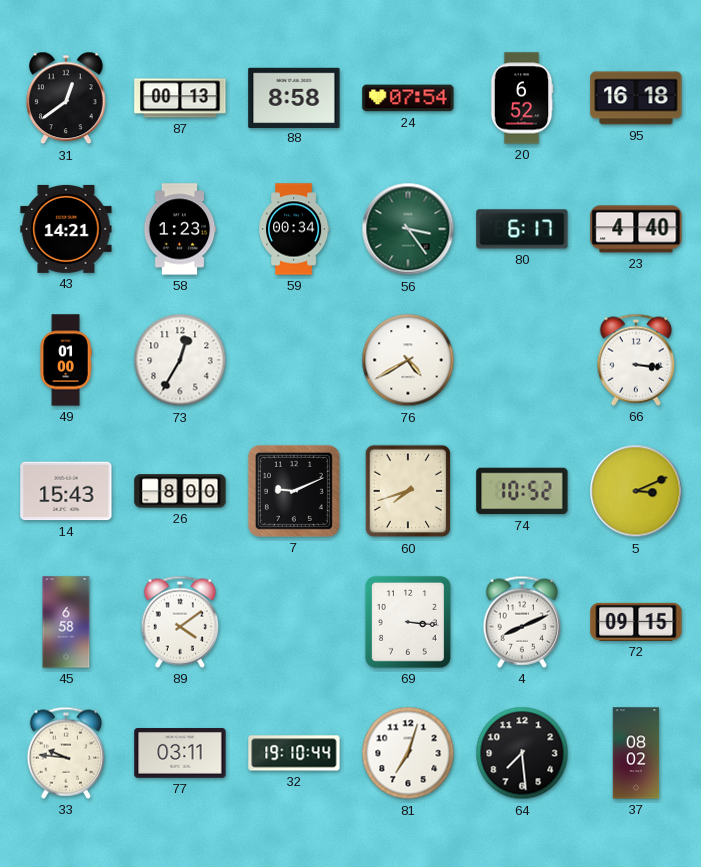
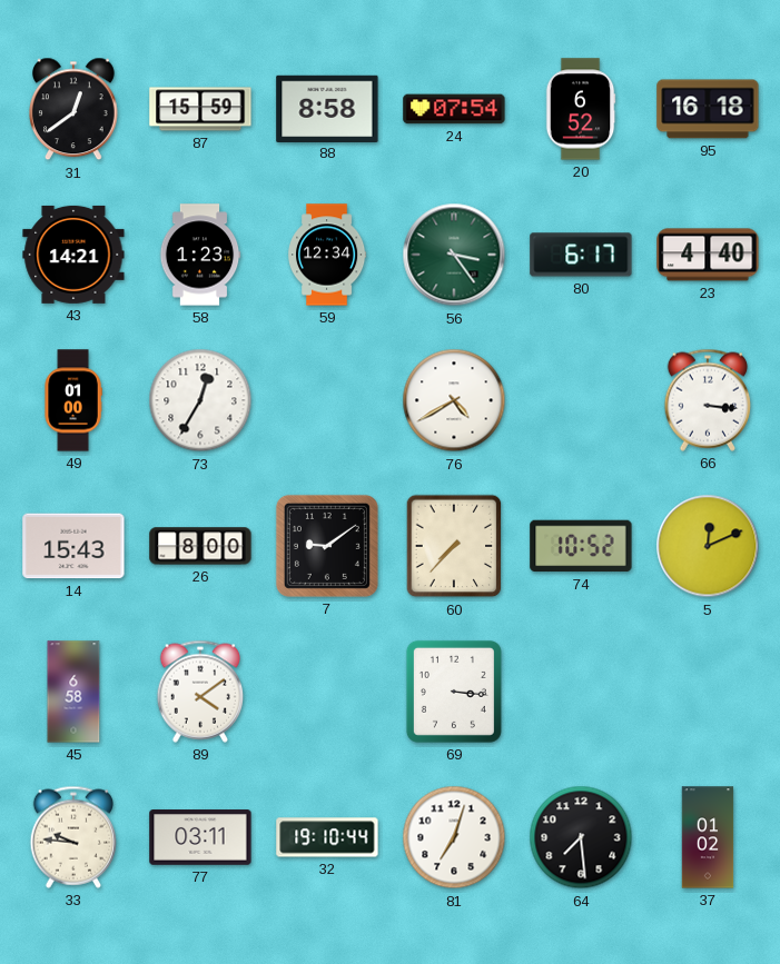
87: 00:13 -> 15:59
59: 00:34 -> 12:34
7: 9:11 -> 9:09
60: 7:42 -> 7:37
5: 3:11 -> 12:11
4: 8:11 -> none
72: 09:15 -> none
37: 08:02 -> 01:02
